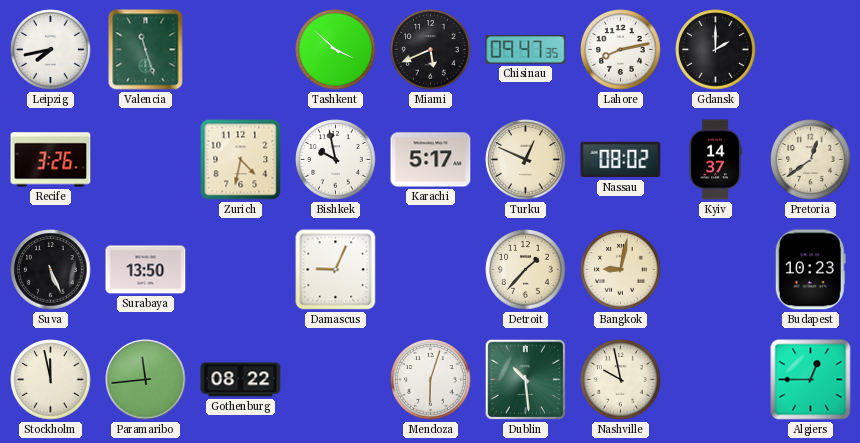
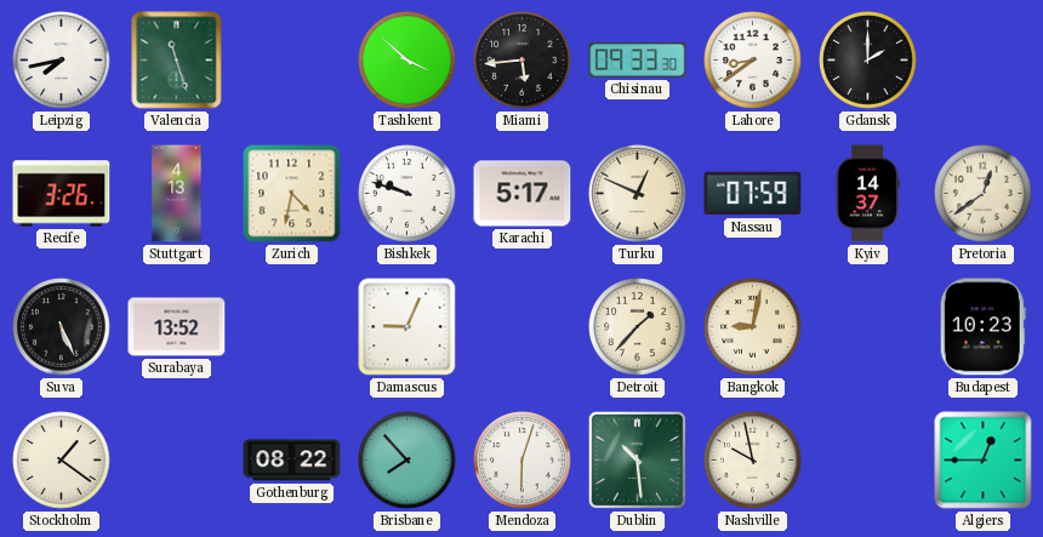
Miami: 5:41 -> 5:44
Chisinau: 09:47 -> 09:33
Lahore: 8:13 -> 8:39
Stuttgart: none -> 4:13
Bishkek: 9:58 -> 9:48
Nassau: 08:02 -> 07:59
Surabaya: 13:50 -> 13:52
Stockholm: 11:58 -> 1:21
Paramaribo: 11:44 -> none
Brisbane: none -> 7:53
